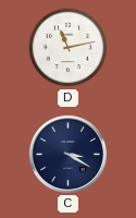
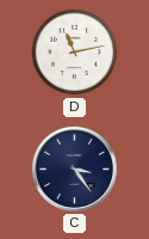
C: 3:20 -> 3:24
